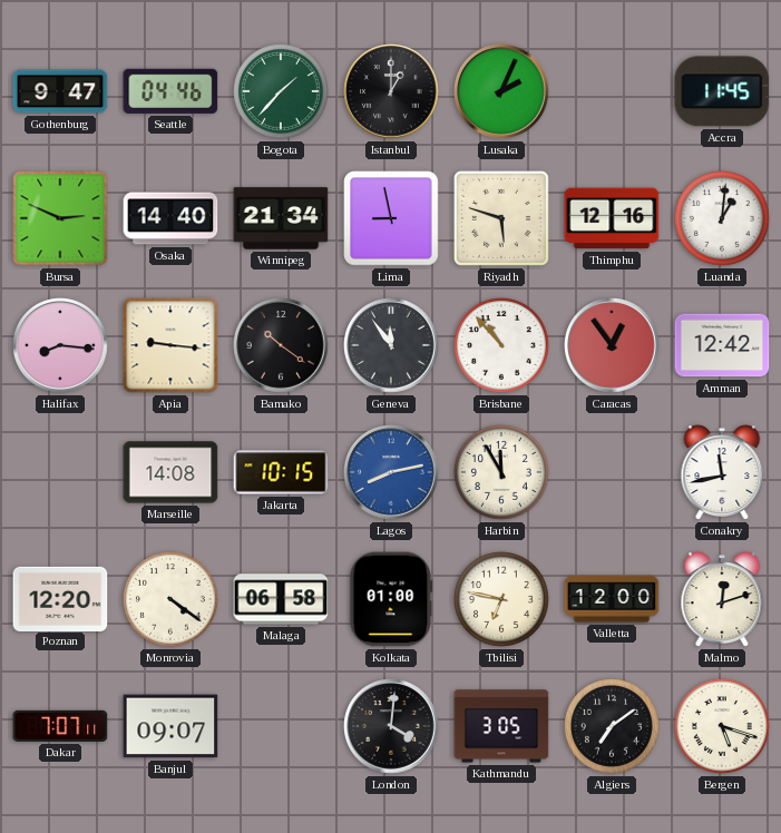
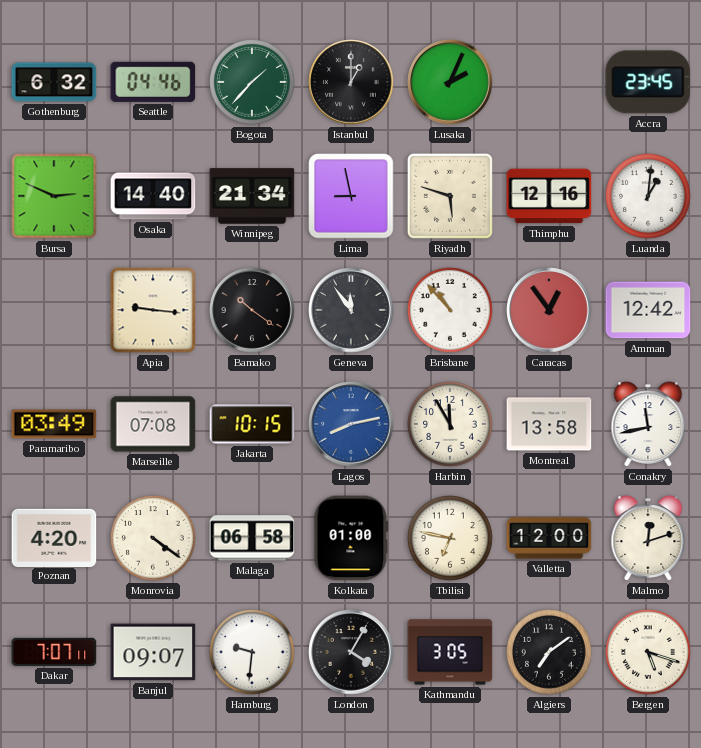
Gothenburg: 9:47 -> 6:32
Accra: 11:45 -> 23:45
Halifax: 8:16 -> none
Paramaribo: none -> 03:49
Marseille: 14:08 -> 07:08
Montreal: none -> 13:58
Poznan: 12:20 -> 4:20
Hamburg: none -> 9:31
London: 4:01 -> 4:05
